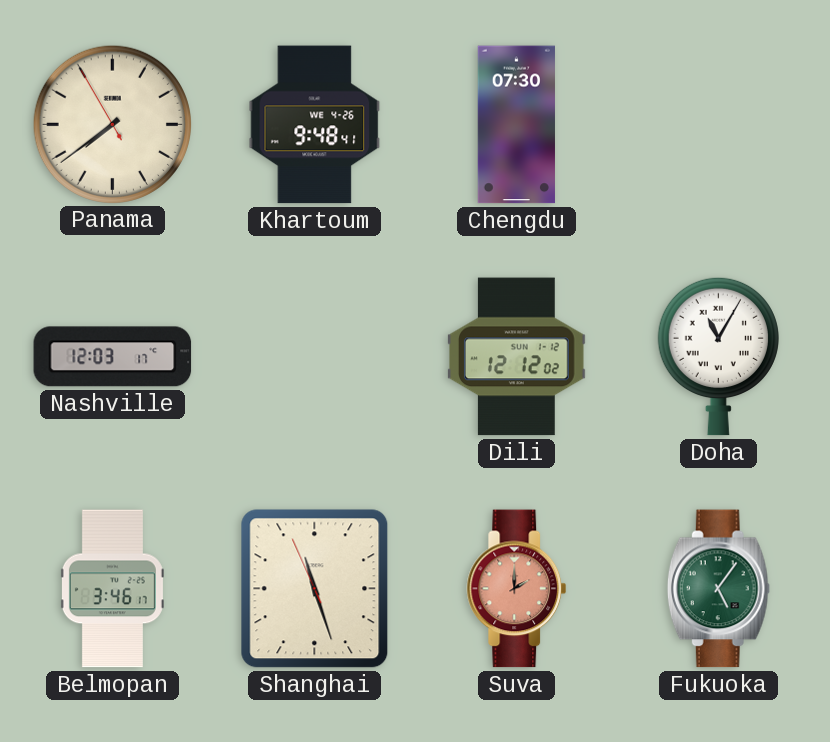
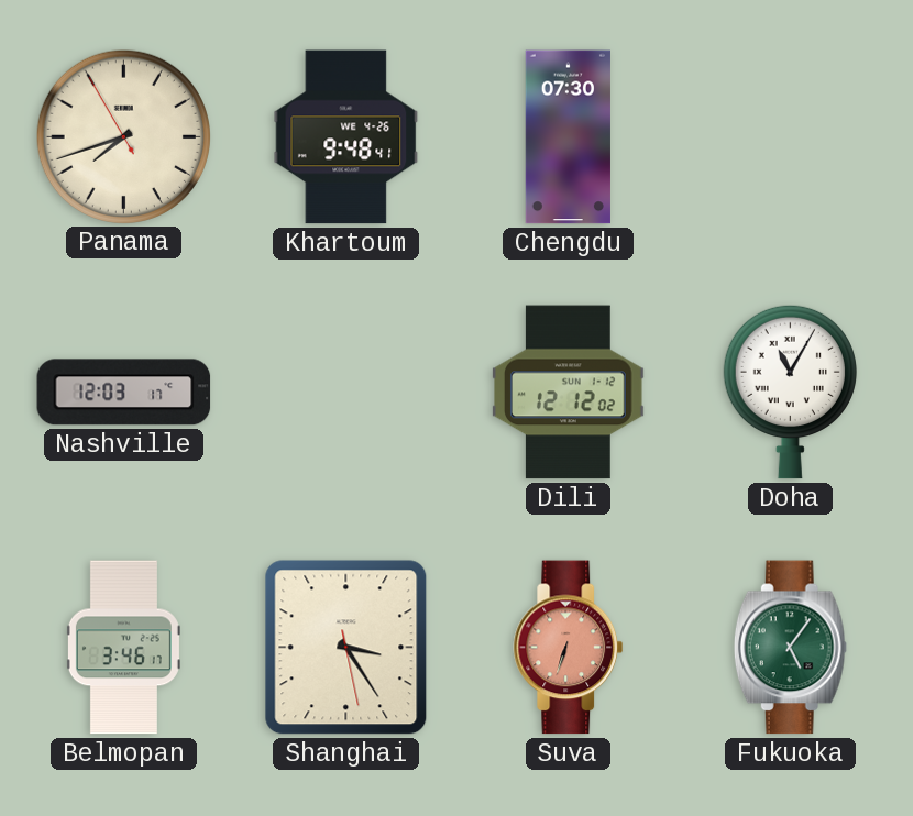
Panama: 7:38 -> 7:41
Shanghai: 11:26 -> 3:24
Suva: 2:00 -> 6:33
